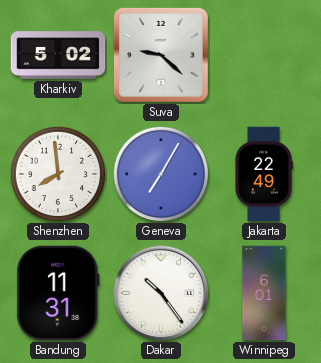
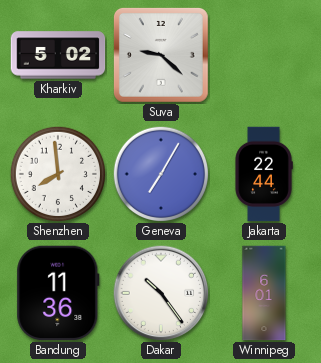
Jakarta: 22:49 -> 22:44
Bandung: 11:31 -> 11:36
